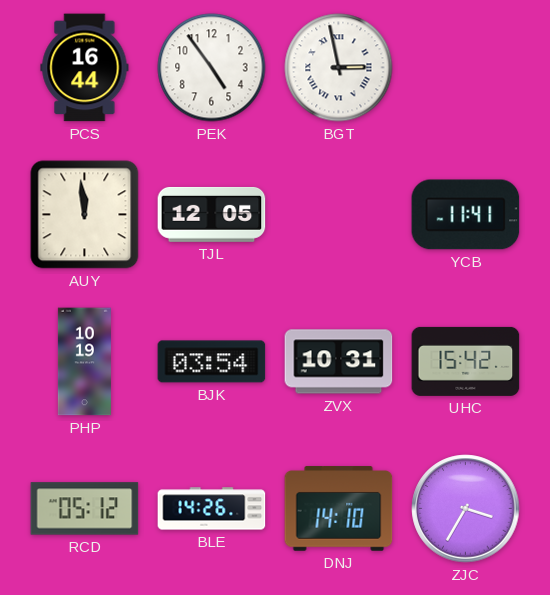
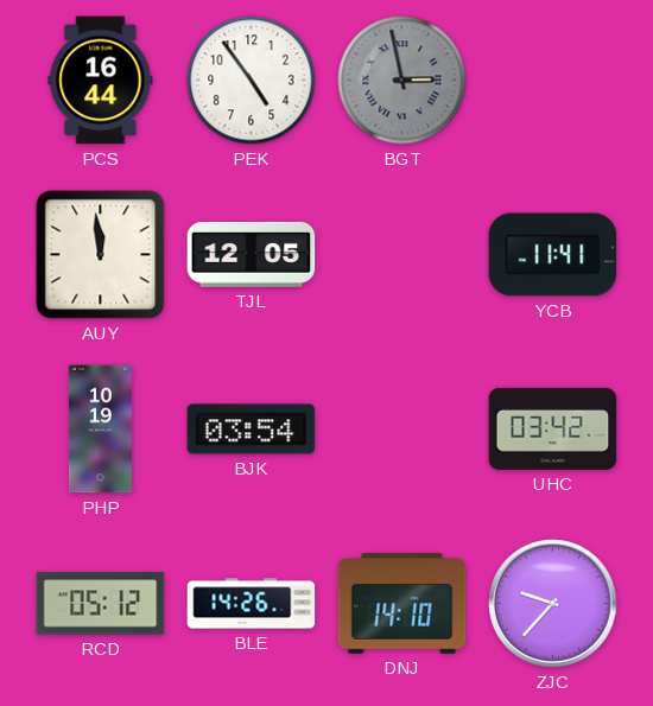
BGT dial: white -> grey
ZVX: 10:31 -> none
UHC: 15:42 -> 03:42
ZJC: 3:35 -> 9:37
